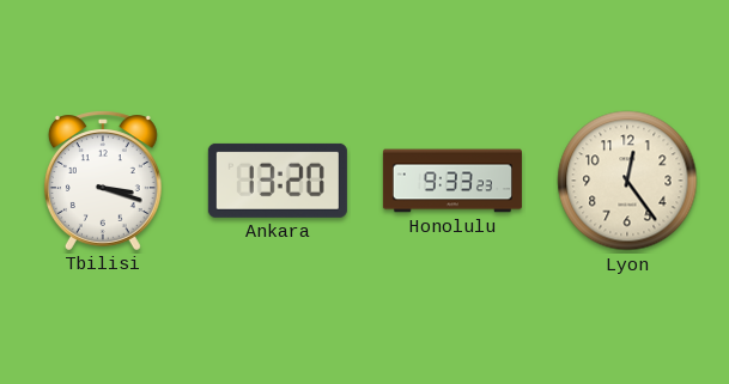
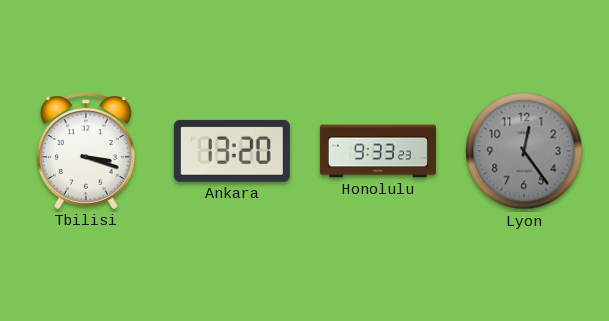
Lyon dial: cream -> grey
